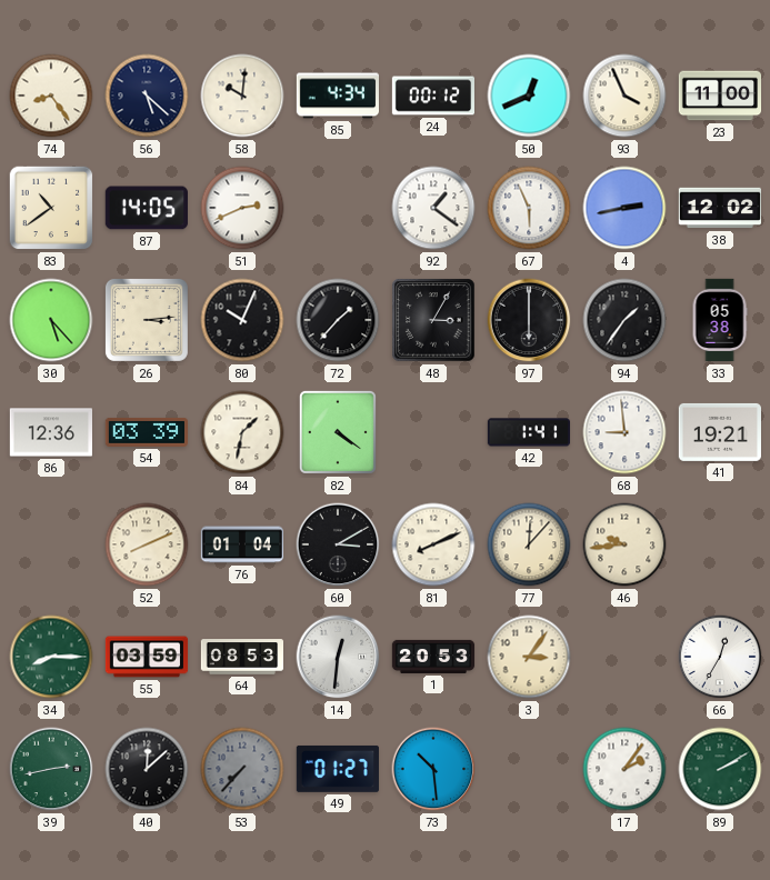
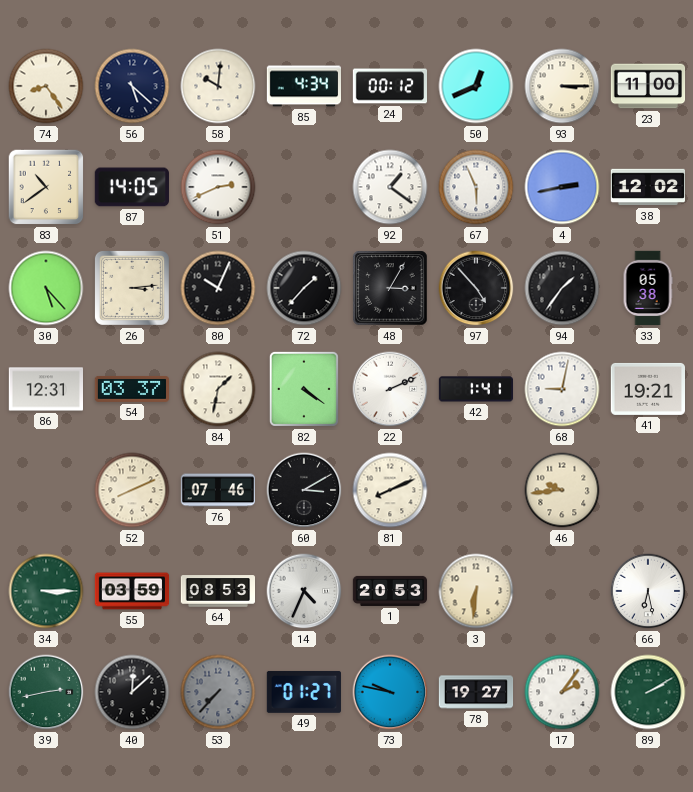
93: 3:56 -> 3:15
97: 6:00 -> 4:53
86: 12:36 -> 12:31
54: 03:39 -> 03:37
22: none -> 2:11
68: 8:59 -> 9:02
76: 01:04 -> 07:46
77: 12:07 -> none
34: 8:15 -> 3:15
14: 12:31 -> 4:34
3: 3:06 -> 6:31
66: 12:35 -> 6:28
73: 10:29 -> 9:47
78: none -> 19:27
